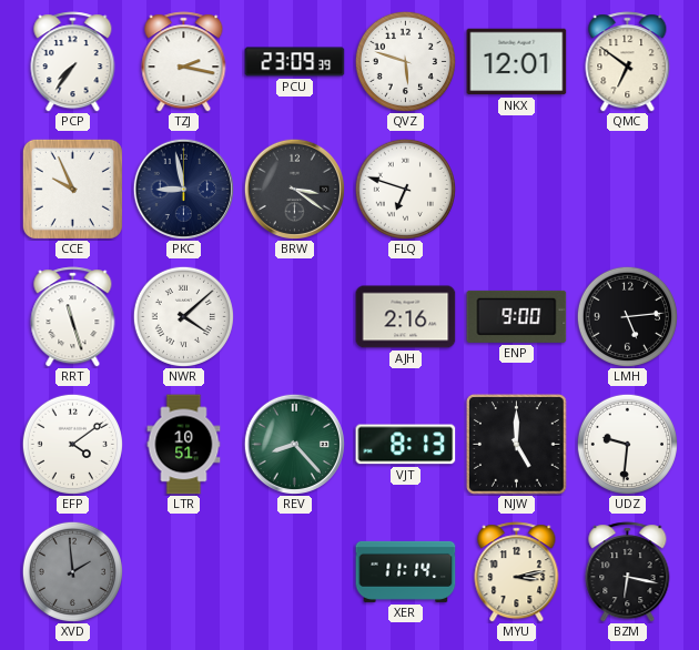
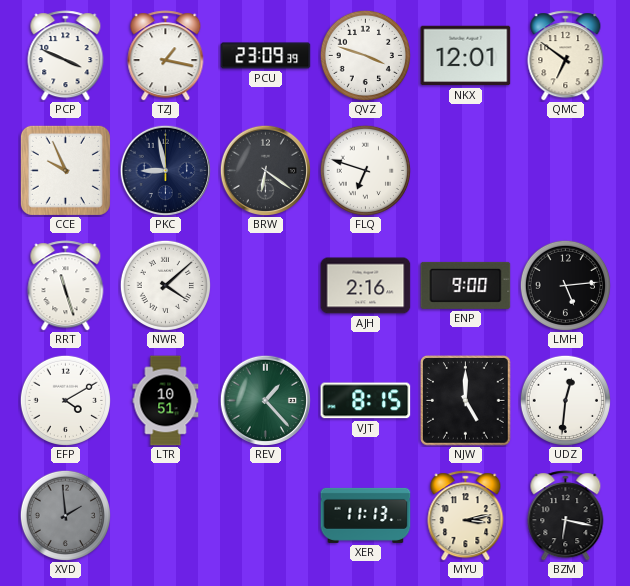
PCP: 7:36 -> 3:49
TZJ: 2:17 -> 1:17
QVZ: 5:48 -> 3:48
BRW: 3:21 -> 6:21
EFP: 4:09 -> 4:10
REV: 8:23 -> 1:23
VJT: 8:13 -> 8:15
UDZ: 9:31 -> 12:31
XER: 11:14 -> 11:13
